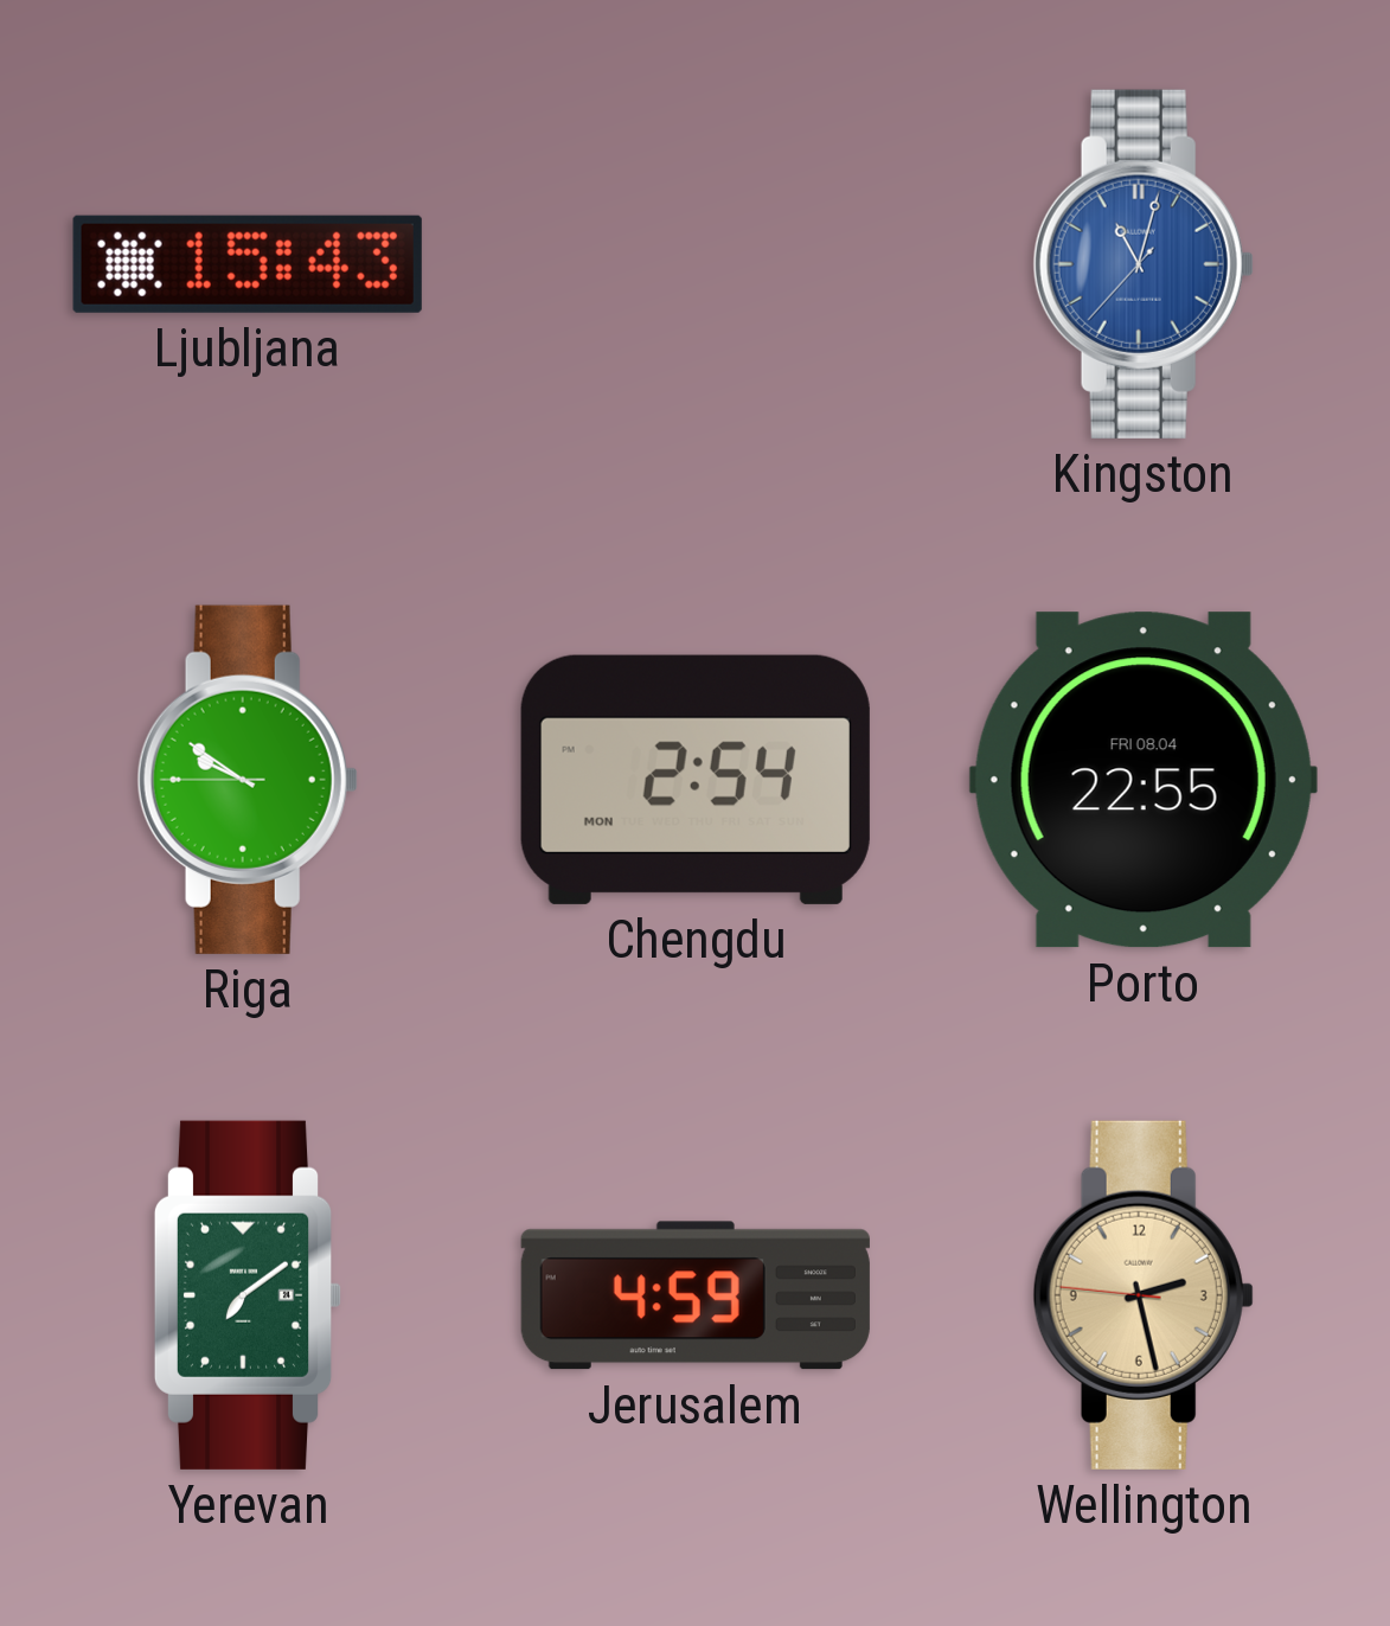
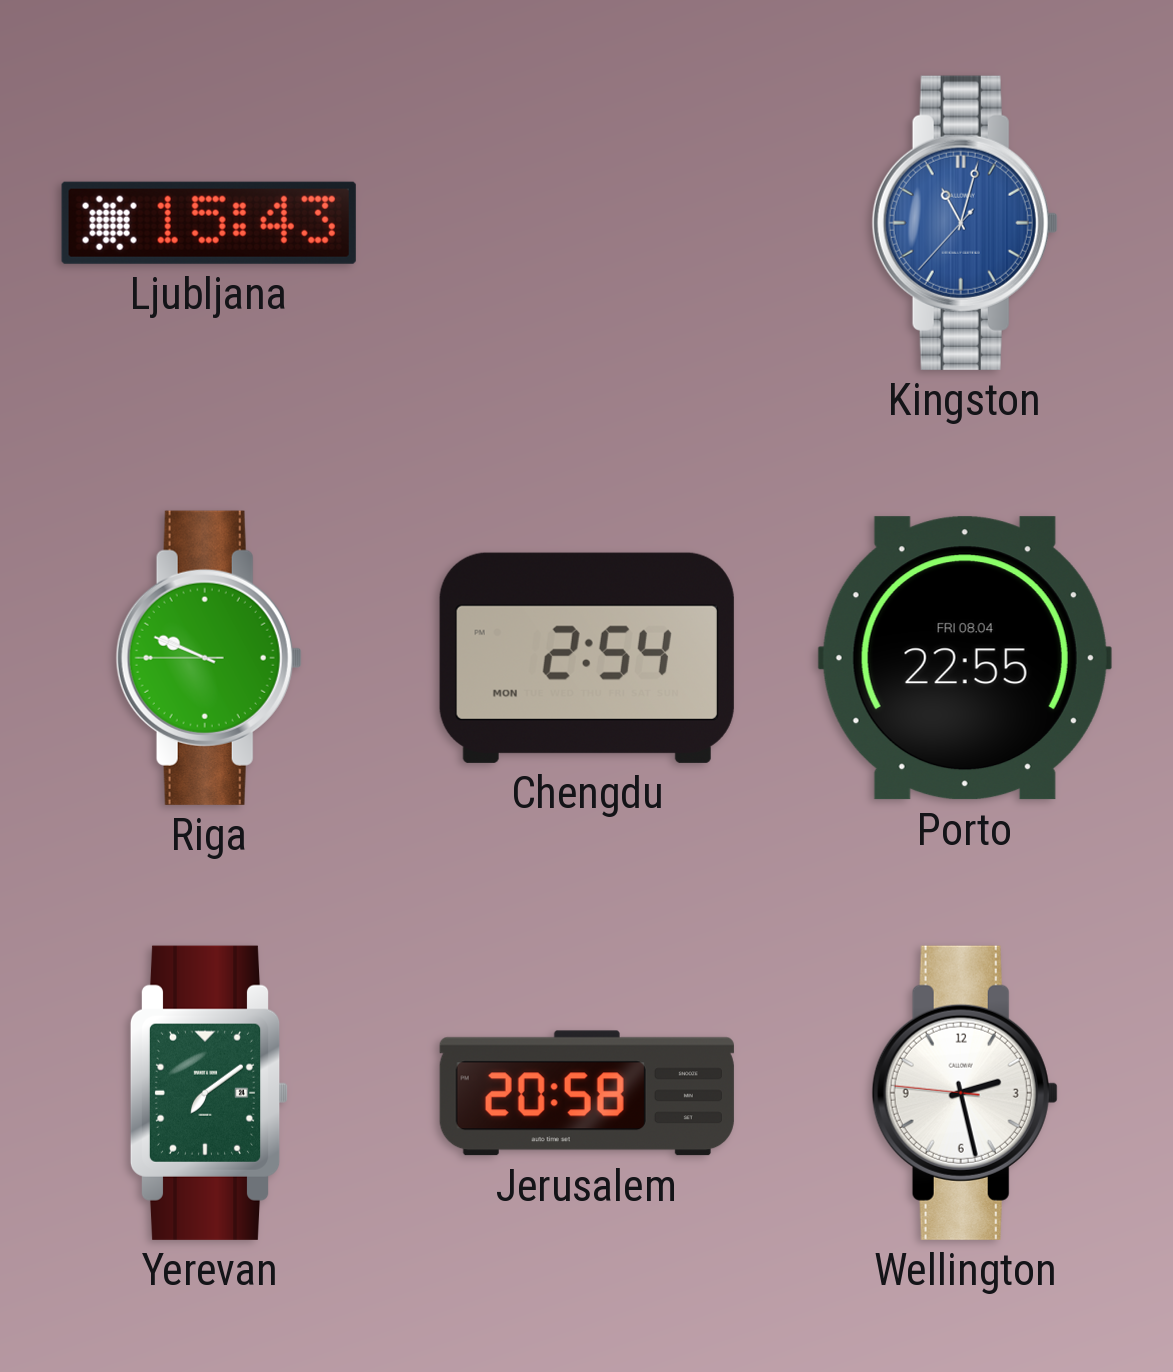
Riga: 9:50 -> 9:48
Jerusalem: 4:59 -> 20:58
Wellington dial: champagne -> white
